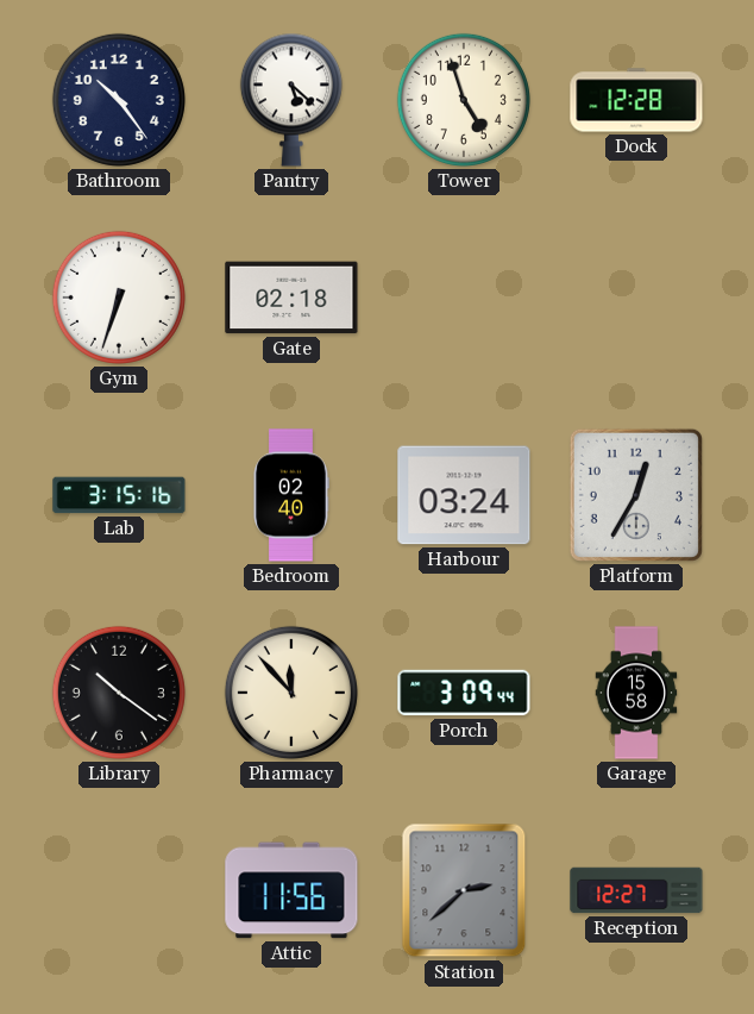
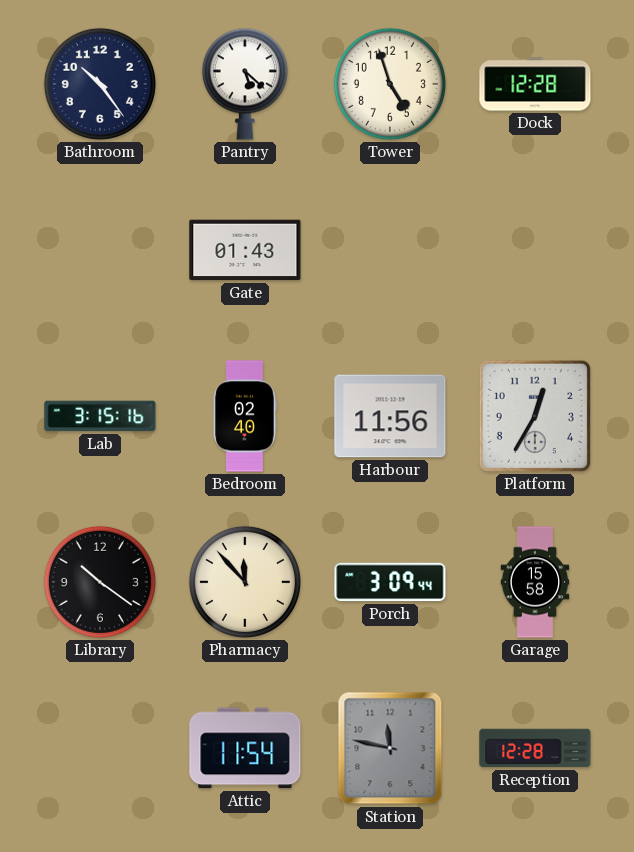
Gym: 6:33 -> none
Gate: 02:18 -> 01:43
Harbour: 03:24 -> 11:56
Attic: 11:56 -> 11:54
Station: 2:38 -> 11:47
Reception: 12:27 -> 12:28
